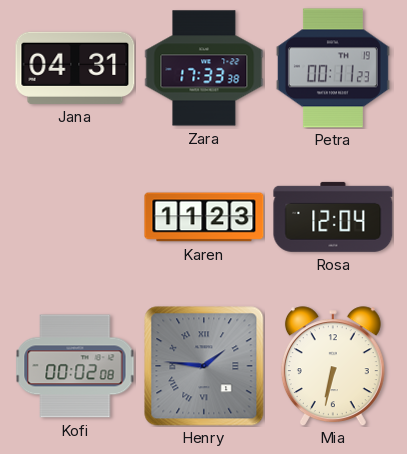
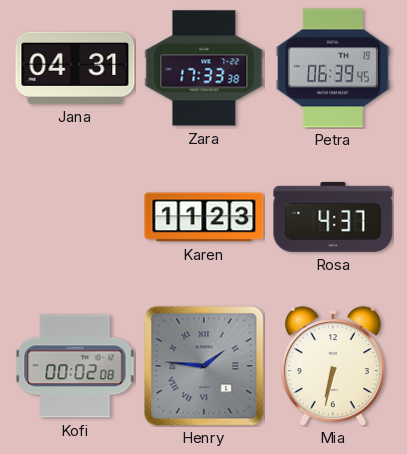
Petra: 00:11 -> 06:39
Rosa: 12:04 -> 4:37
